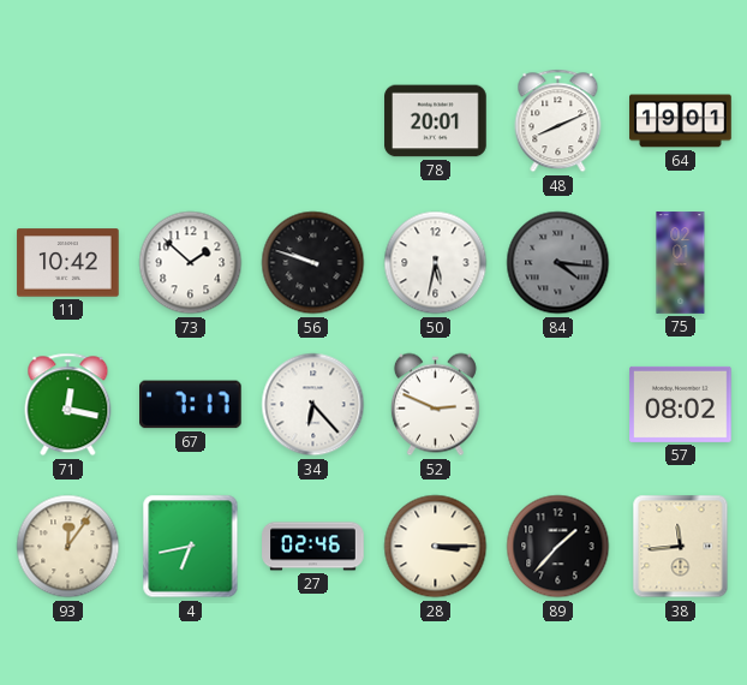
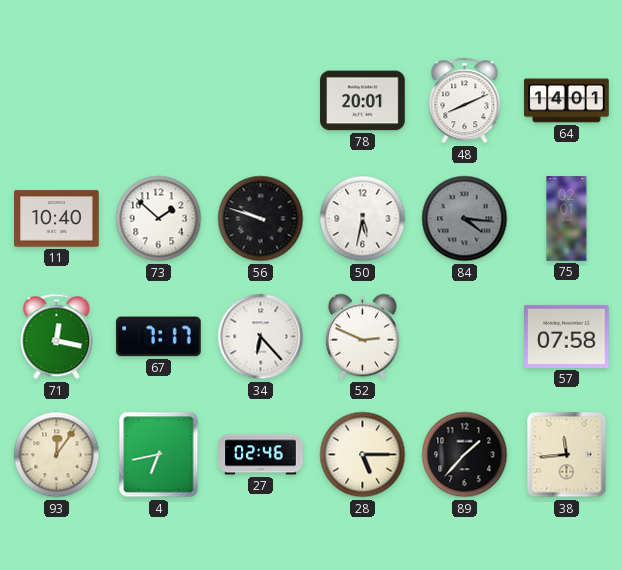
64: 19:01 -> 14:01
11: 10:42 -> 10:40
57: 08:02 -> 07:58
28: 3:15 -> 5:15
